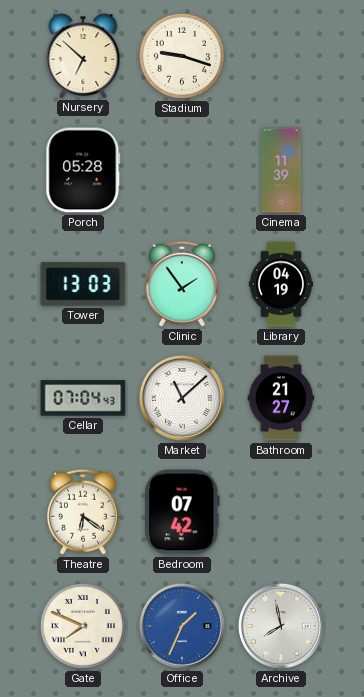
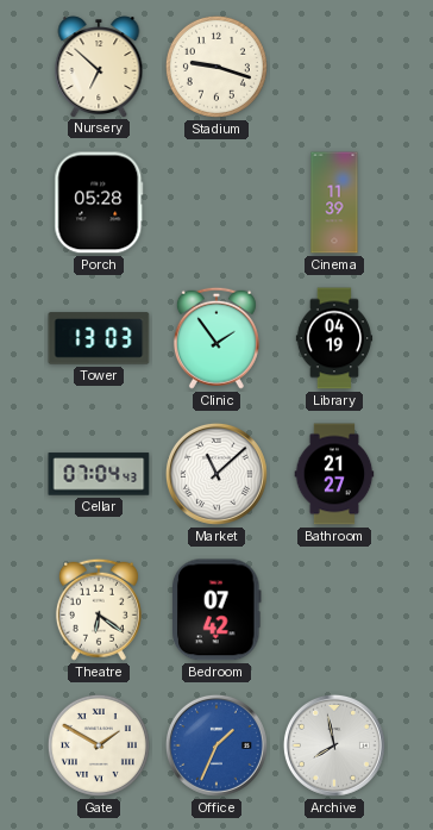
Gate: 7:49 -> 1:50
